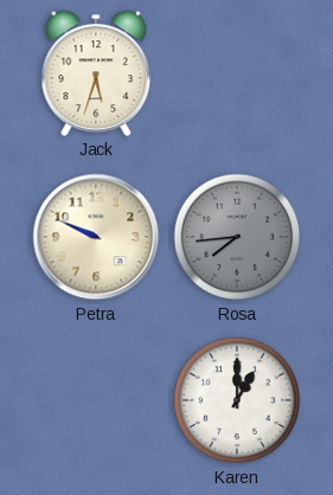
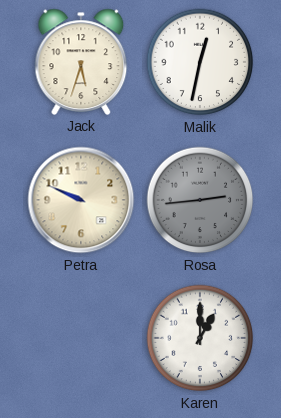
Malik: none -> 12:32
Rosa: 7:44 -> 2:44
